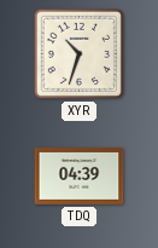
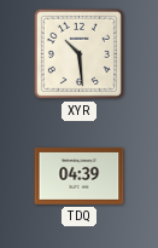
XYR: 10:33 -> 10:29
